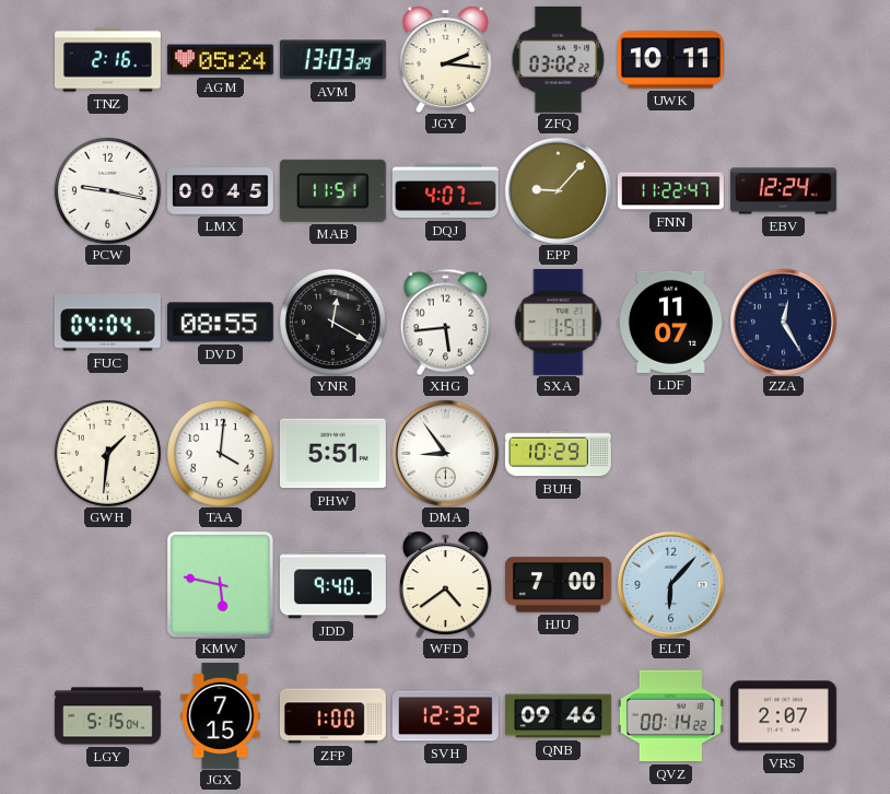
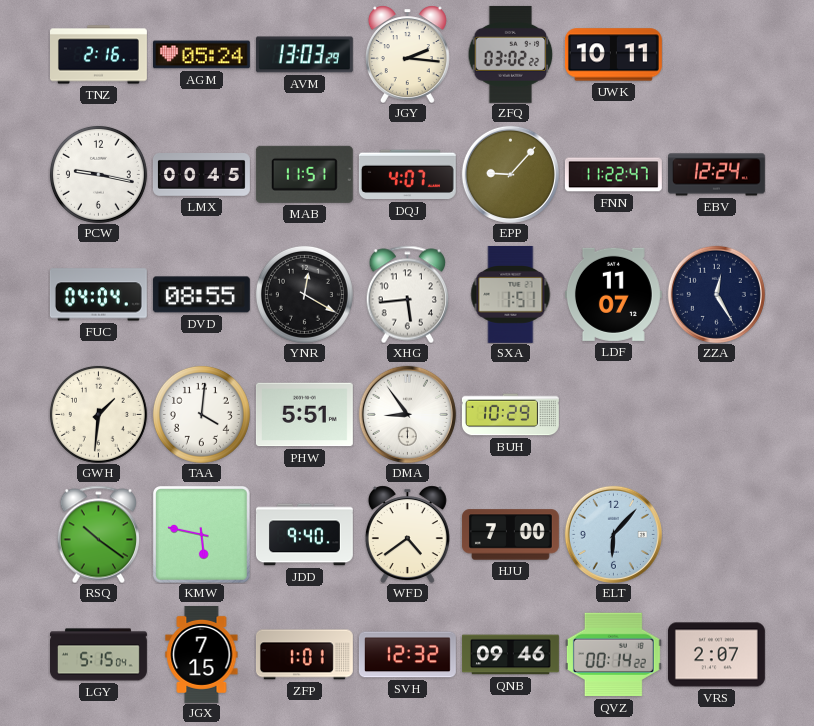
RSQ: none -> 10:21
ZFP: 1:00 -> 1:01
